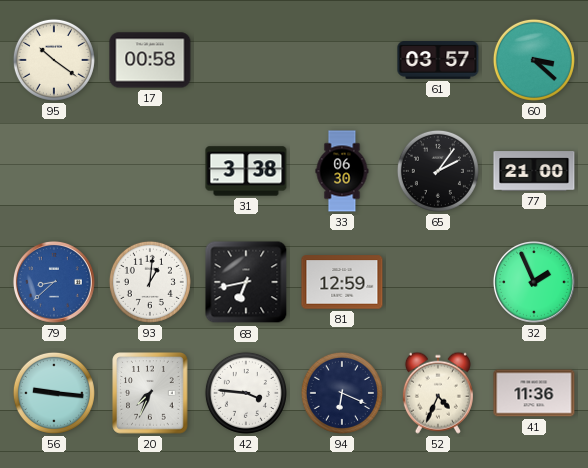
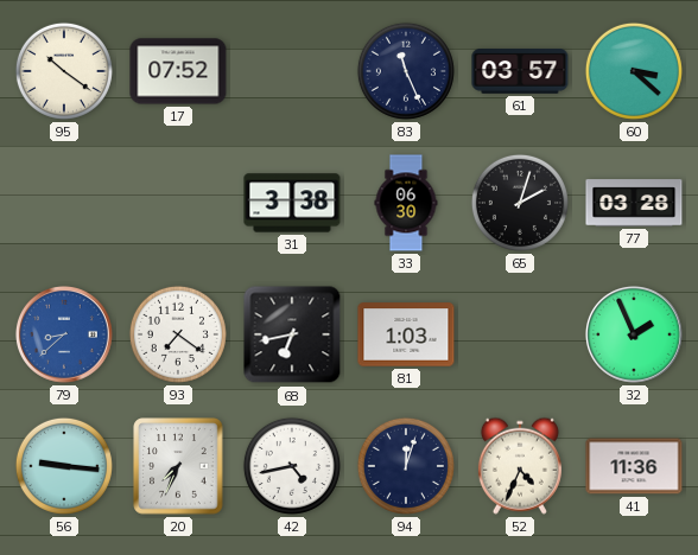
17: 00:58 -> 07:52
83: none -> 11:26
65: 2:06 -> 2:03
77: 21:00 -> 03:28
93: 1:01 -> 7:21
81: 12:59 -> 1:03
42: 3:46 -> 4:43
94: 6:19 -> 12:03
